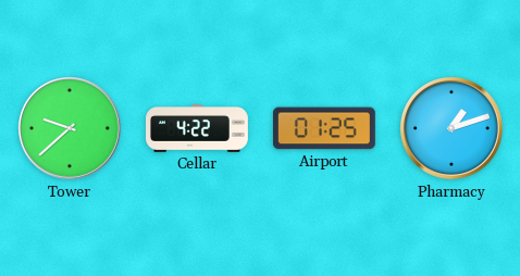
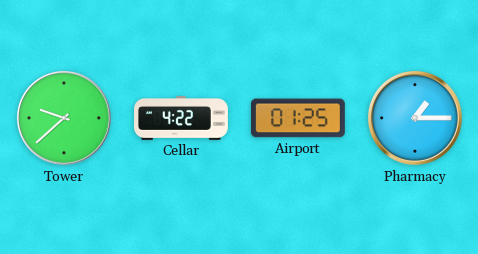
Pharmacy: 1:12 -> 1:15
